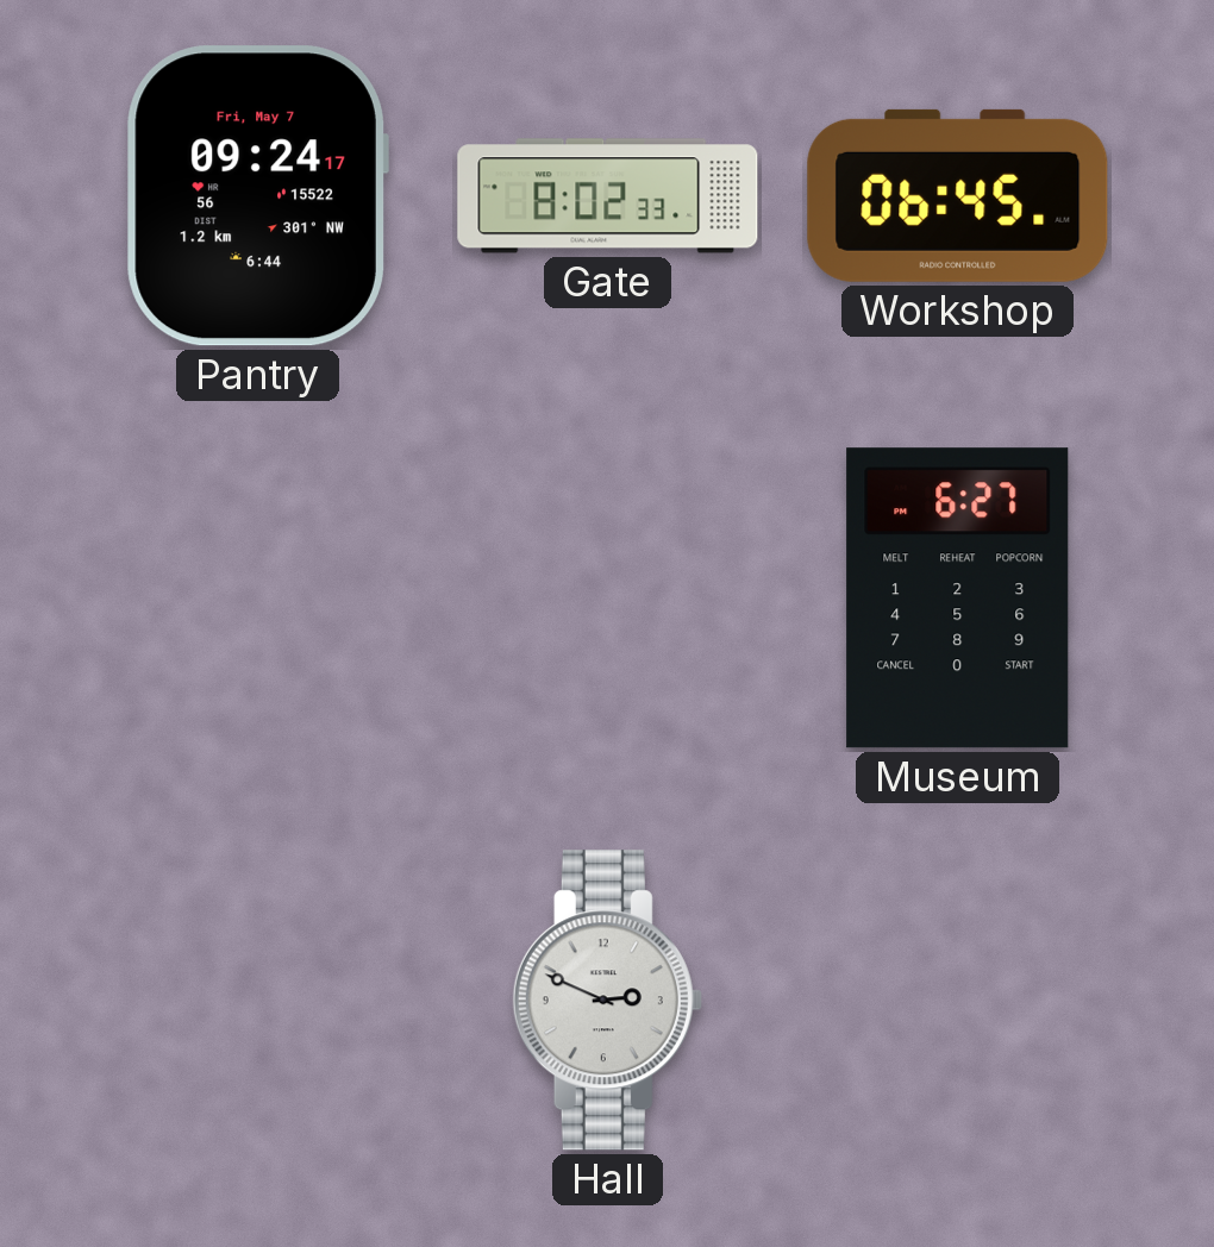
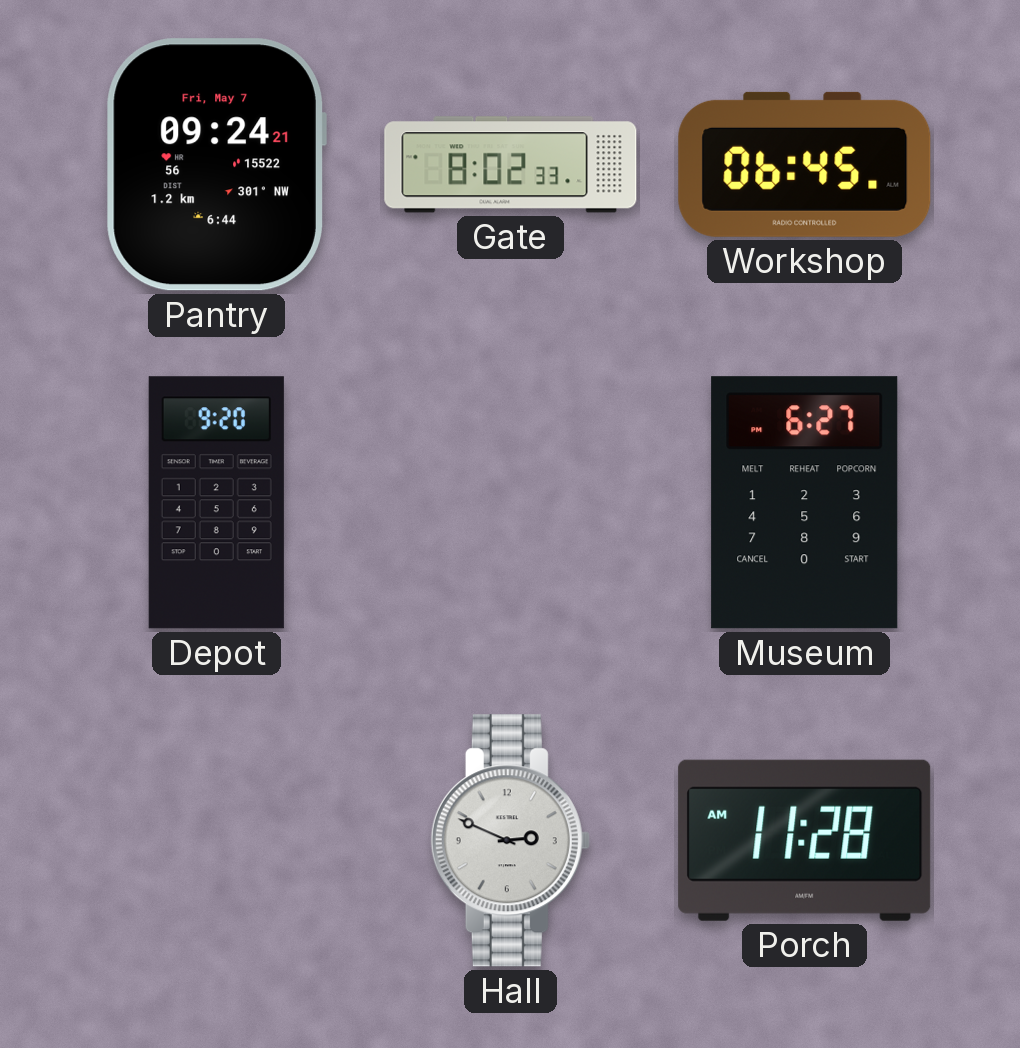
Pantry: 09:24:17 -> 09:24:21
Depot: none -> 9:20
Porch: none -> 11:28
